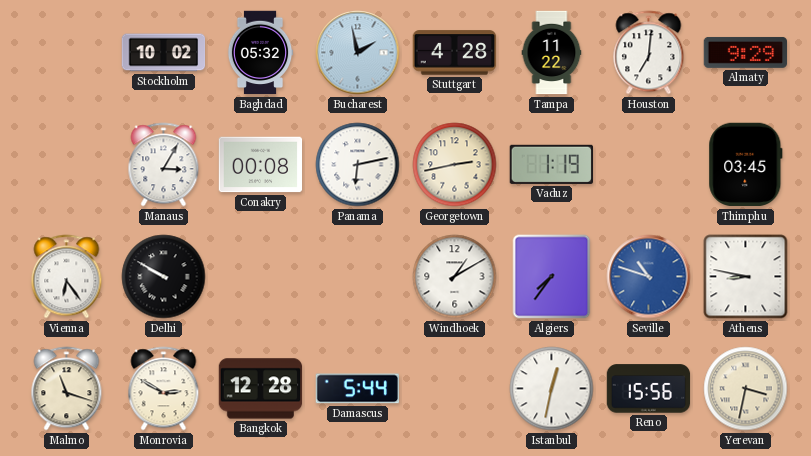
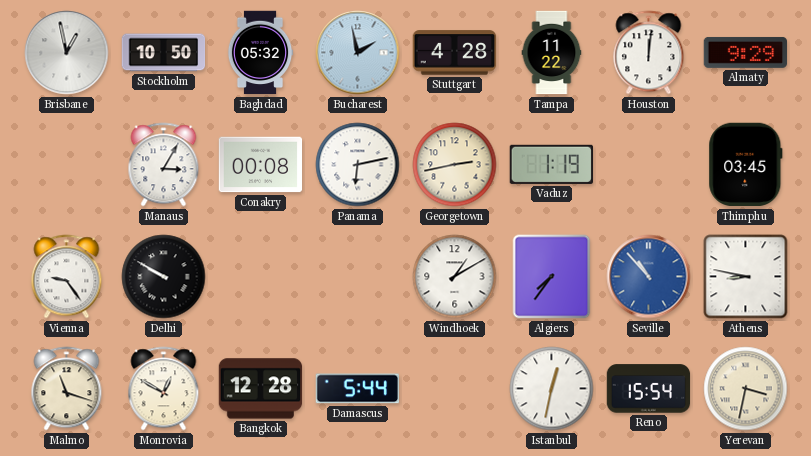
Brisbane: none -> 12:58
Stockholm: 10:02 -> 10:50
Houston: 7:01 -> 12:01
Vienna: 6:24 -> 9:24
Seville: 10:48 -> 10:53
Monrovia: 2:50 -> 12:50
Reno: 15:56 -> 15:54
